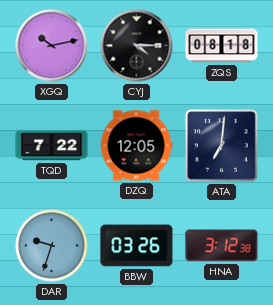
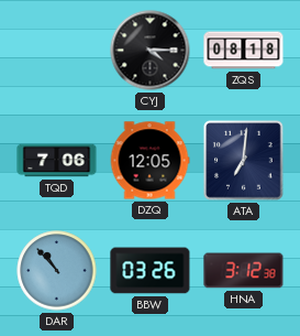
XGQ: 10:13 -> none
TQD: 7:22 -> 7:06
DAR: 9:33 -> 10:53
